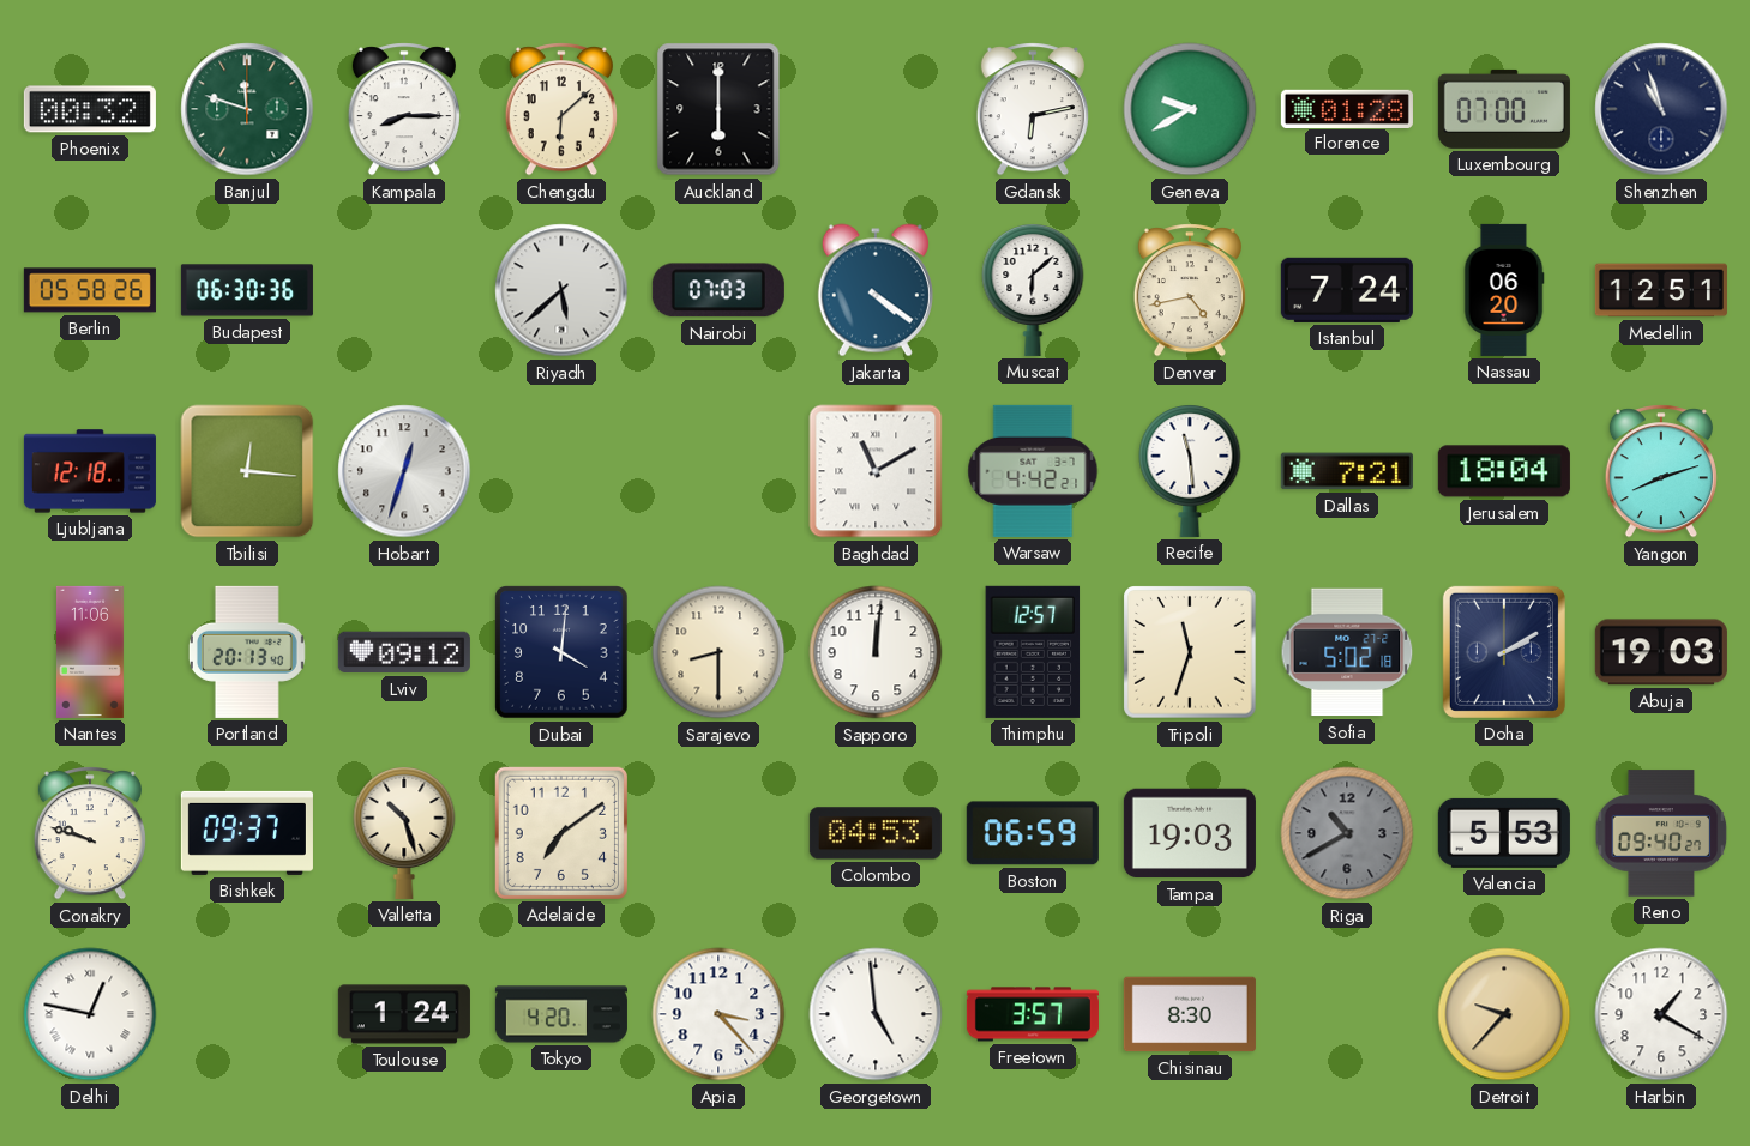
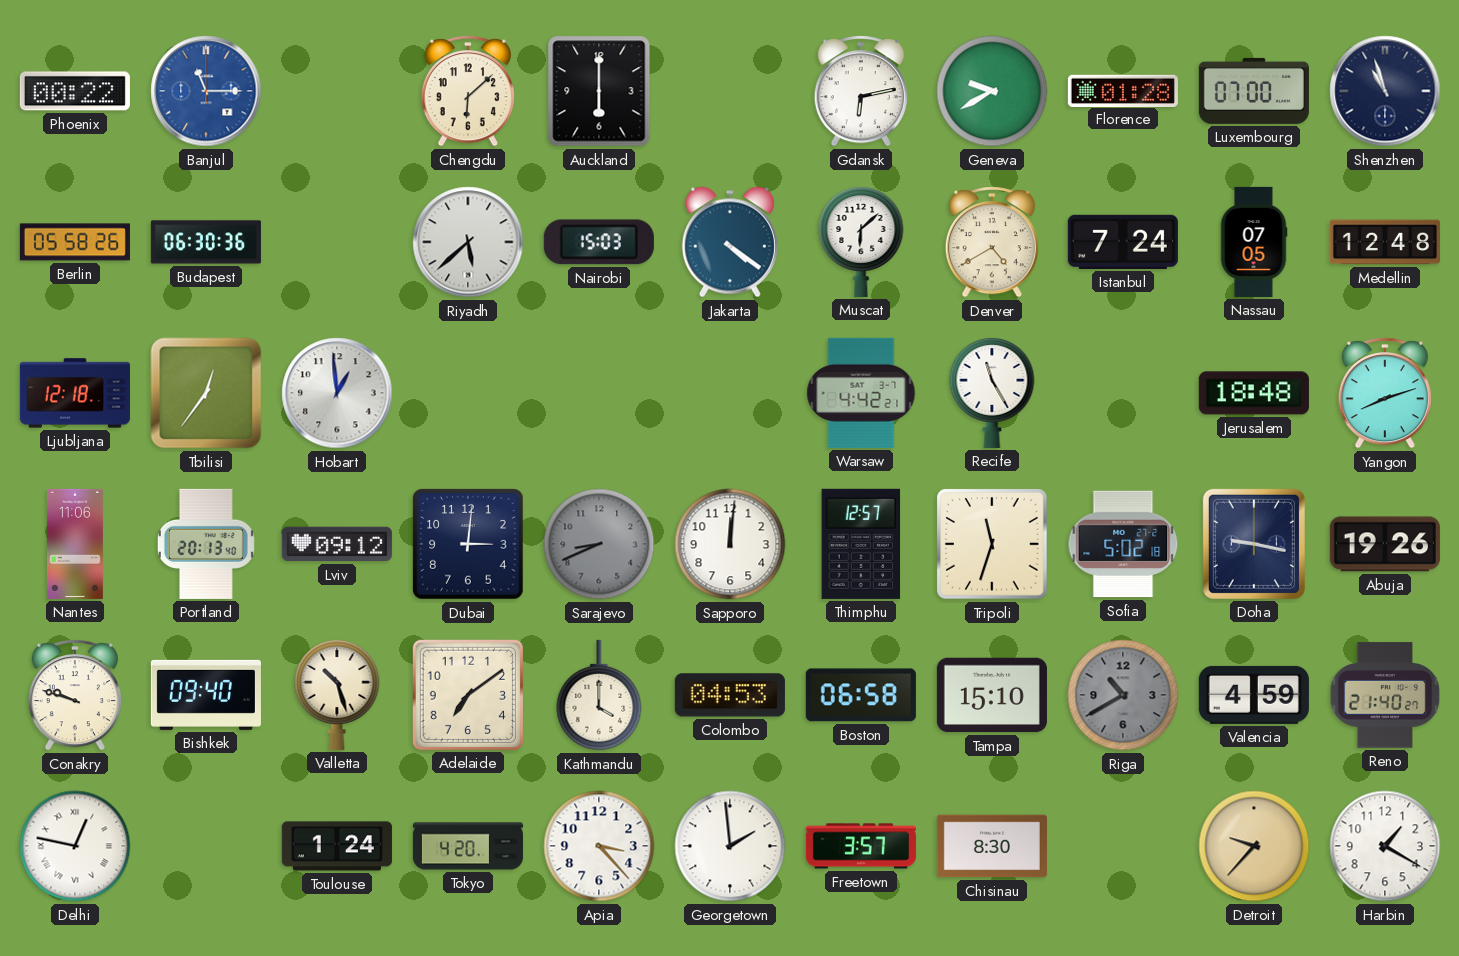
Phoenix: 00:32 -> 00:22
Banjul: 11:48 -> 11:15
Banjul dial: green -> blue
Kampala: 8:15 -> none
Nairobi: 07:03 -> 15:03
Denver: 4:43 -> 4:40
Nassau: 06:20 -> 07:05
Medellin: 12:51 -> 12:48
Tbilisi: 12:16 -> 12:36
Hobart: 12:33 -> 12:59
Baghdad: 11:10 -> none
Recife: 11:29 -> 11:25
Dallas: 7:21 -> none
Jerusalem: 18:04 -> 18:48
Dubai: 4:01 -> 3:01
Sarajevo: 8:30 -> 8:41
Sarajevo dial: cream -> grey
Doha: 2:10 -> 9:17
Abuja: 19:03 -> 19:26
Bishkek: 09:37 -> 09:40
Kathmandu: none -> 4:00
Boston: 06:59 -> 06:58
Tampa: 19:03 -> 15:10
Valencia: 5:53 -> 4:59
Reno: 09:40 -> 21:40
Georgetown: 4:59 -> 1:59
